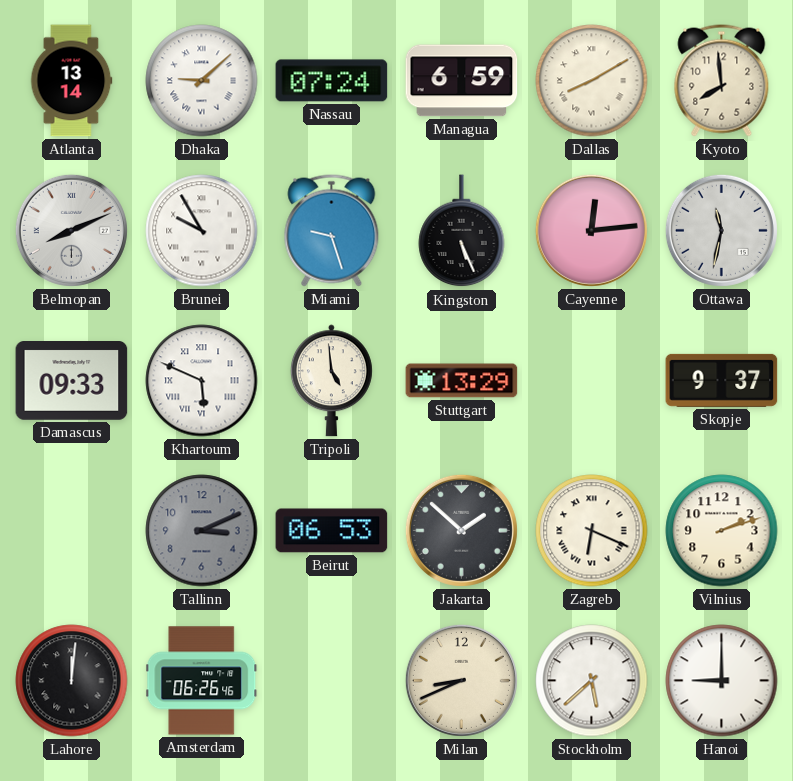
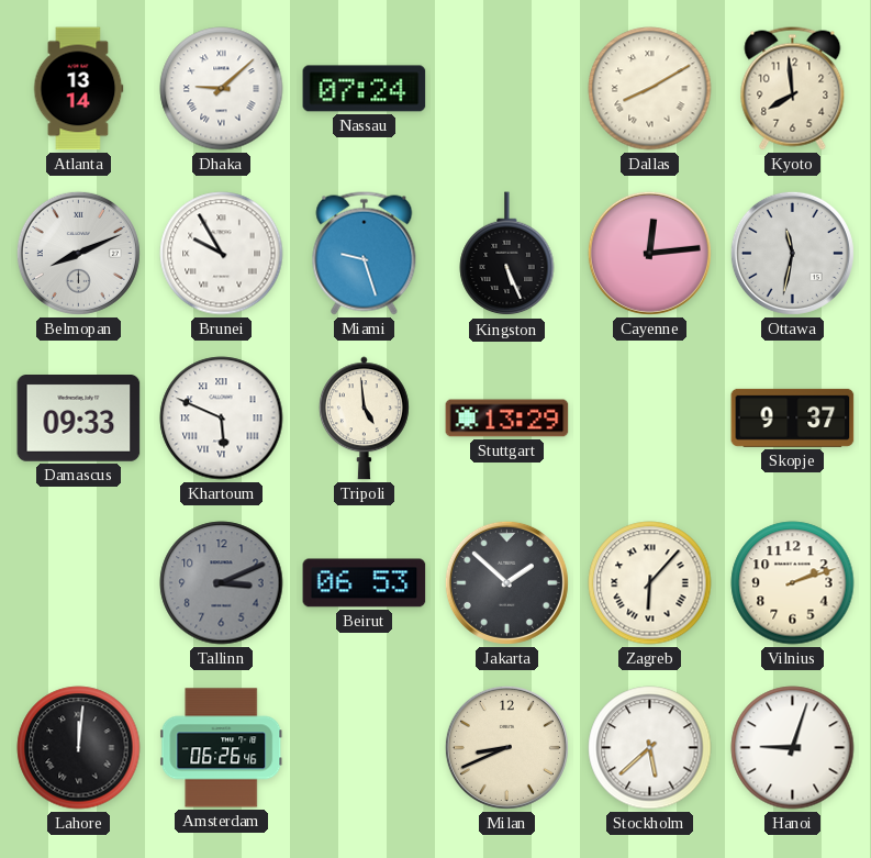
Managua: 6:59 -> none
Zagreb: 6:19 -> 6:07
Hanoi: 9:00 -> 9:03
